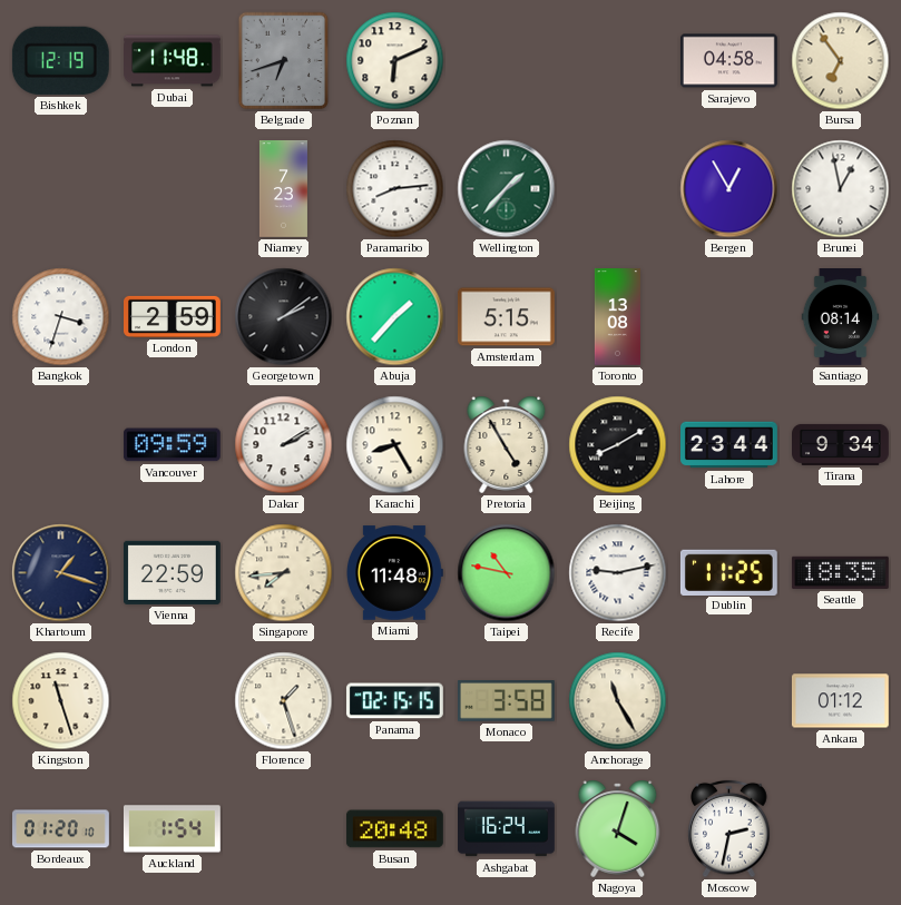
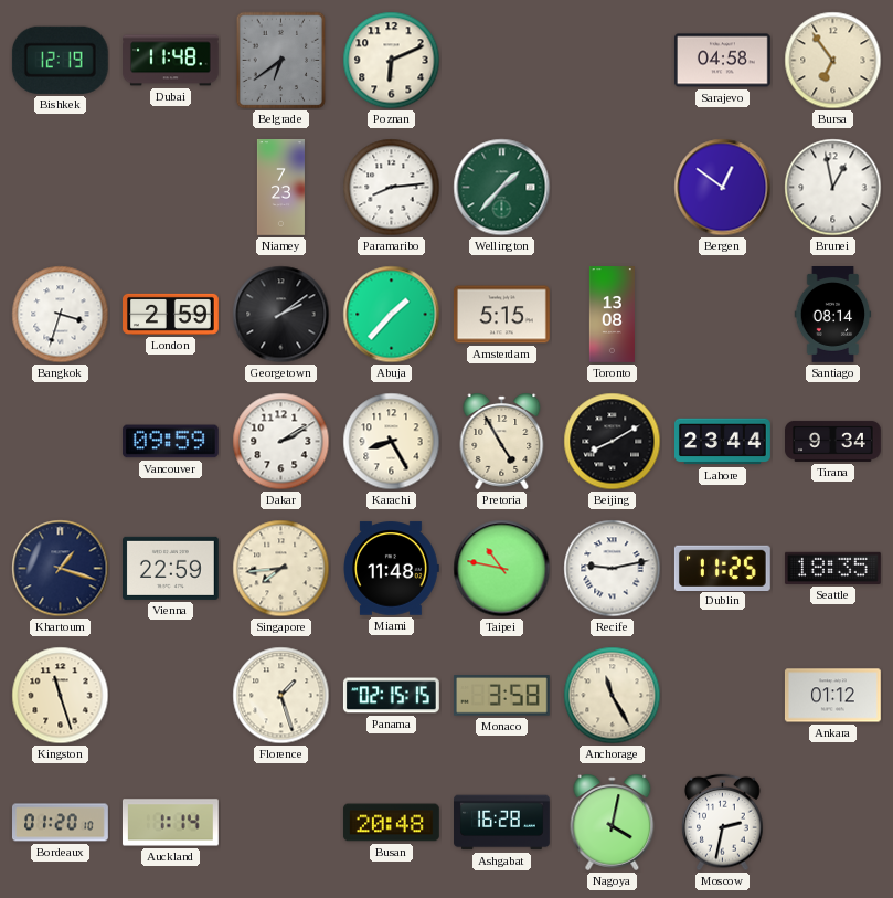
Belgrade: 6:42 -> 6:39
Bergen: 12:55 -> 12:51
Auckland: 1:54 -> 1:14
Ashgabat: 16:24 -> 16:28
Nagoya: 4:03 -> 4:02
